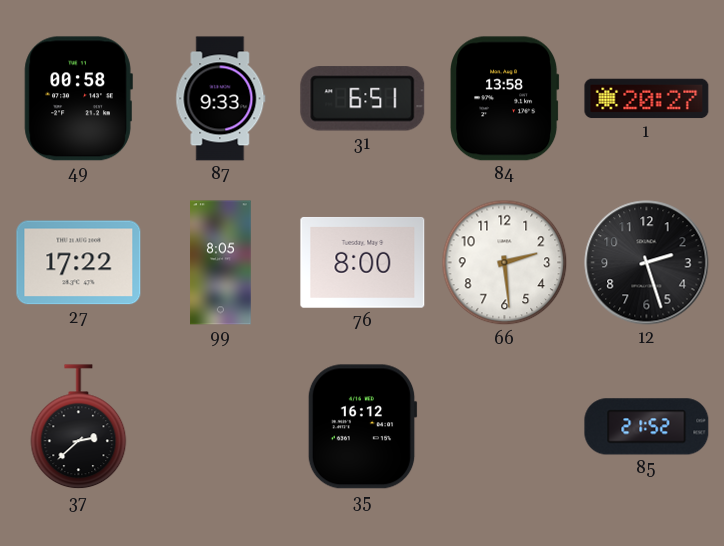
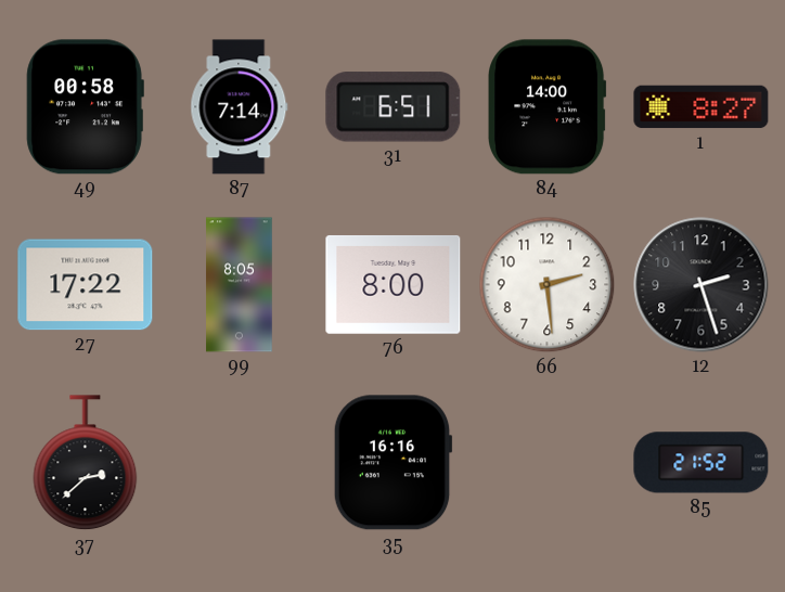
87: 9:33 -> 7:14
84: 13:58 -> 14:00
1: 20:27 -> 8:27
35: 16:12 -> 16:16
